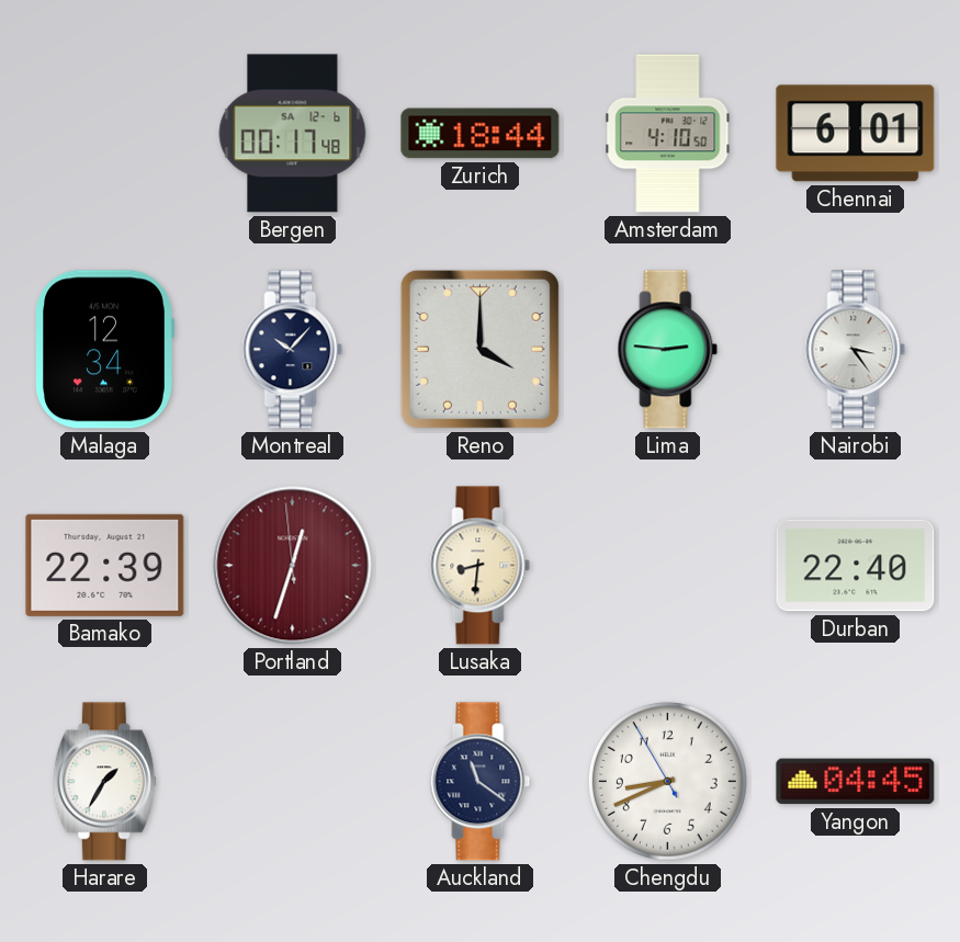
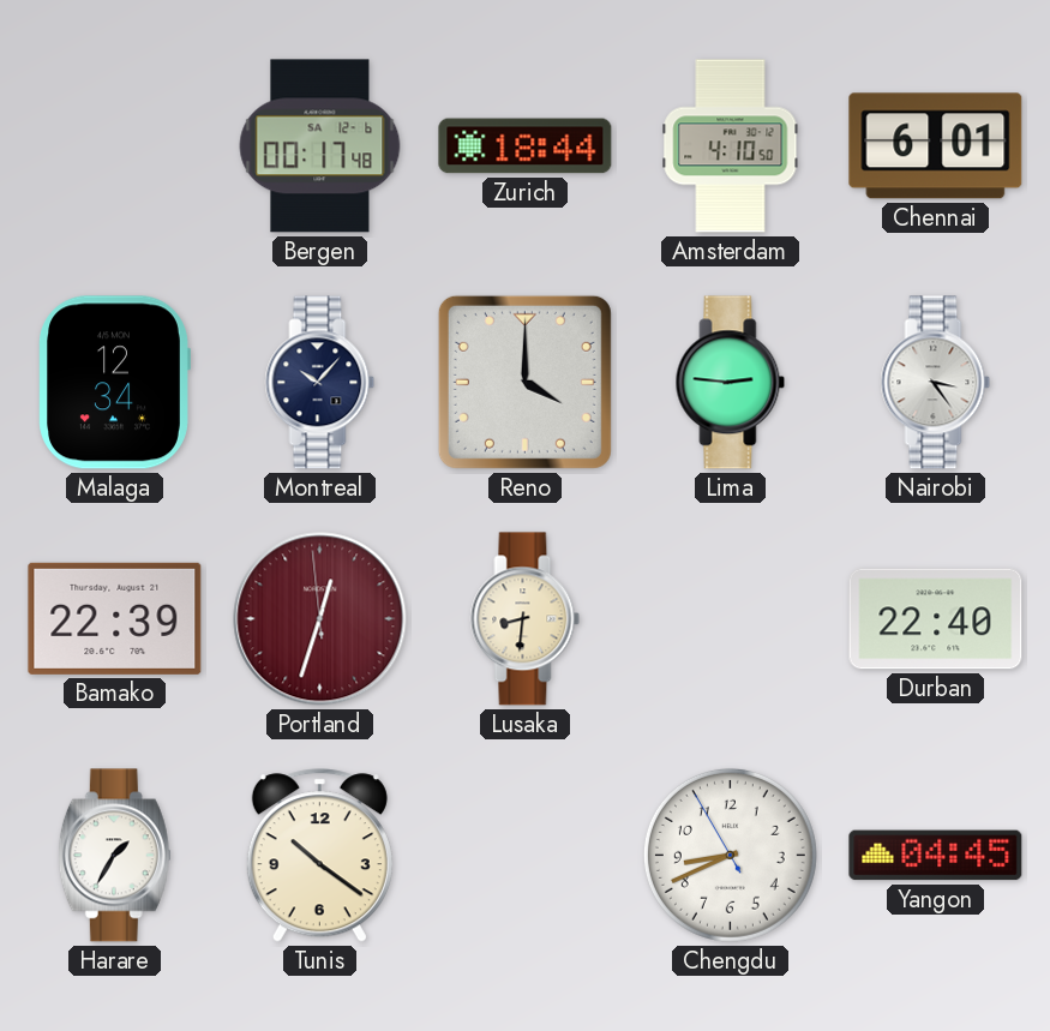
Tunis: none -> 10:21
Auckland: 11:21 -> none
